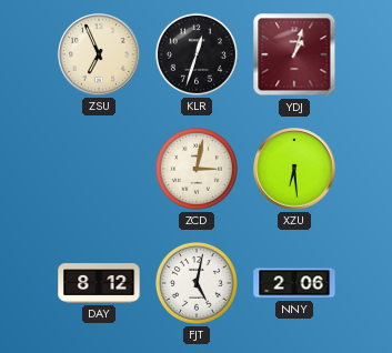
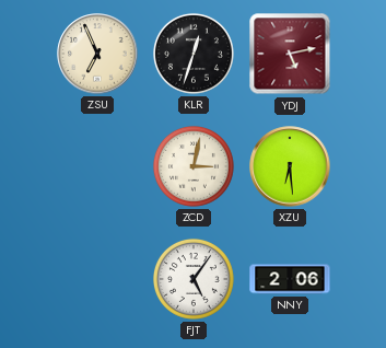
YDJ: 1:03 -> 5:13
DAY: 8:12 -> none
FJT: 5:02 -> 5:06
